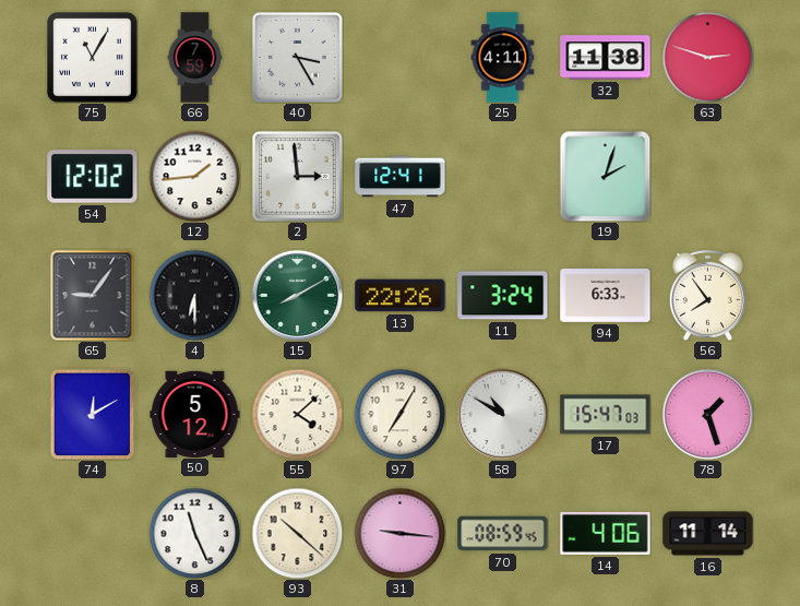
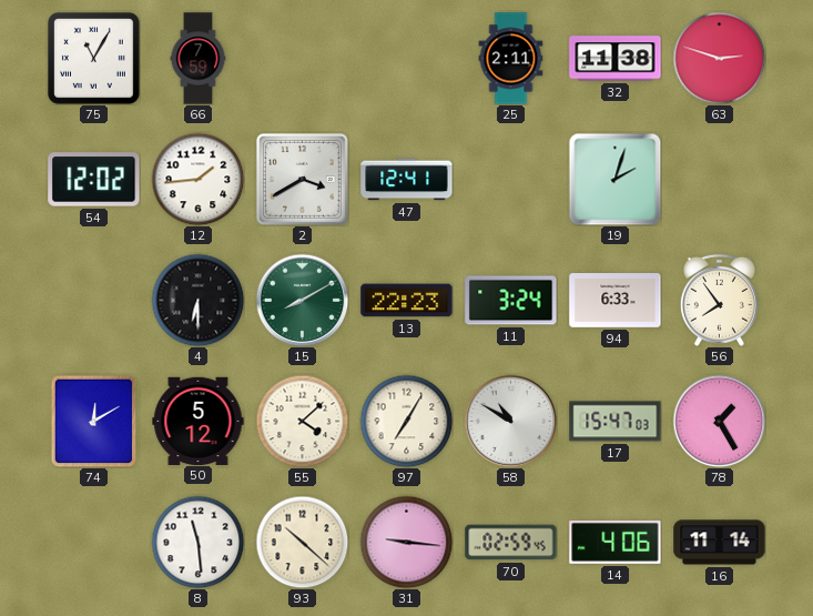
40: 3:25 -> none
25: 4:11 -> 2:11
2: 2:59 -> 3:40
65: 9:06 -> none
13: 22:26 -> 22:23
78: 1:27 -> 1:25
8: 11:26 -> 11:29
70: 08:59 -> 02:59
